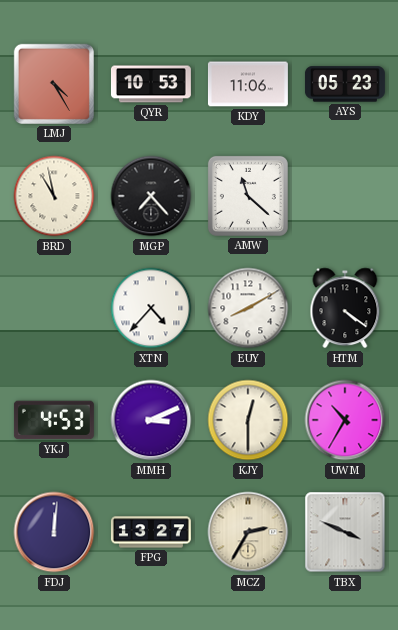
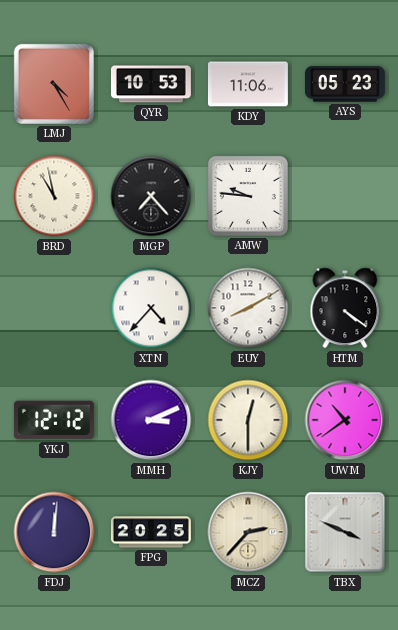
AMW: 11:22 -> 9:46
YKJ: 4:53 -> 12:12
UWM: 10:35 -> 10:39
FPG: 13:27 -> 20:25
MCZ: 2:35 -> 2:37
